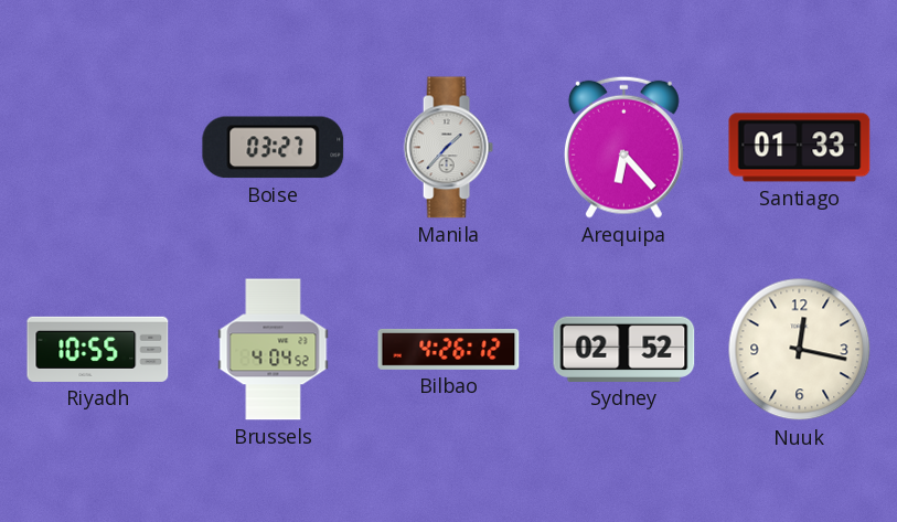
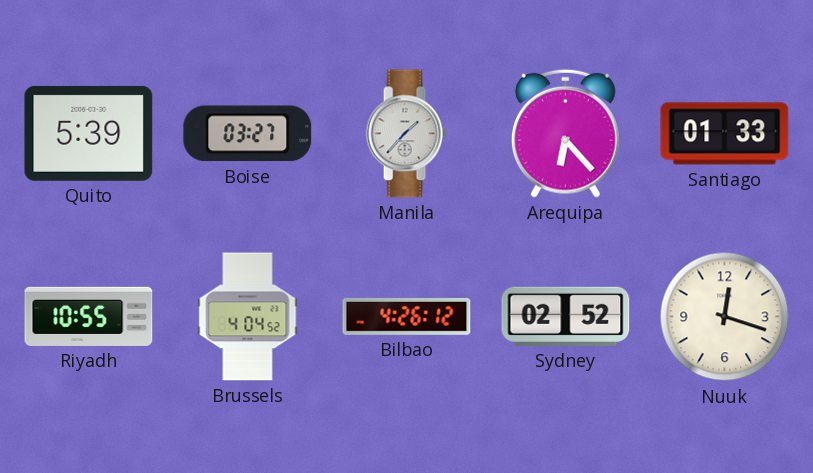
Quito: none -> 5:39
Nuuk: 12:17 -> 12:18
